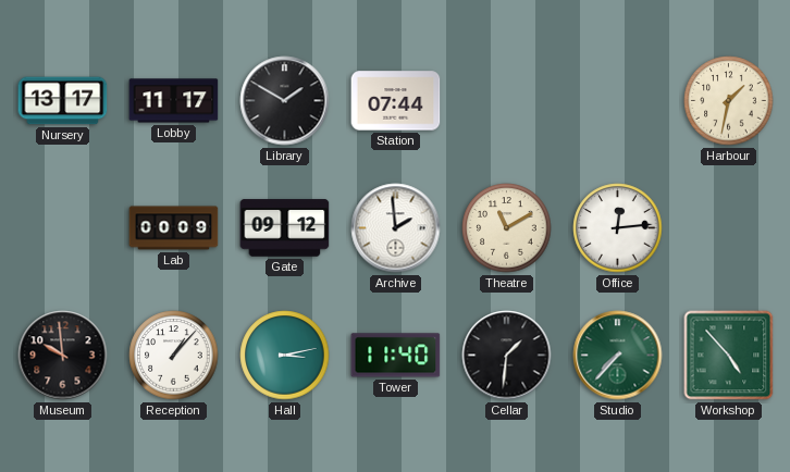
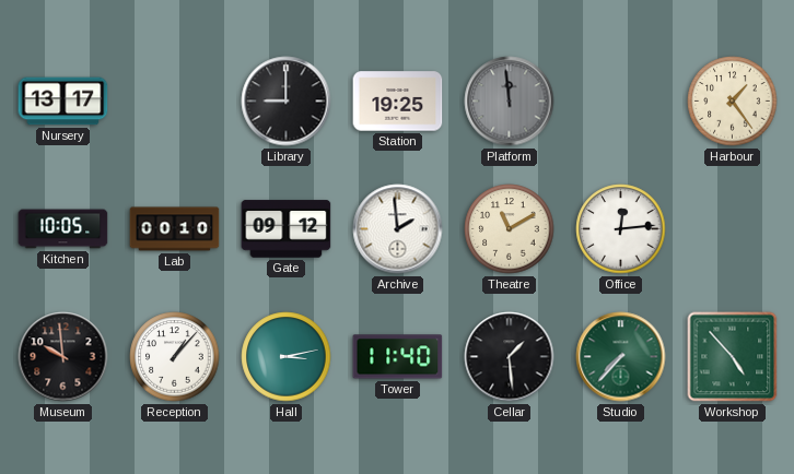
Lobby: 11:17 -> none
Library: 1:50 -> 9:00
Station: 07:44 -> 19:25
Platform: none -> 11:59
Harbour: 1:32 -> 1:24
Kitchen: none -> 10:05
Lab: 00:09 -> 00:10
Cellar: 1:31 -> 1:29
